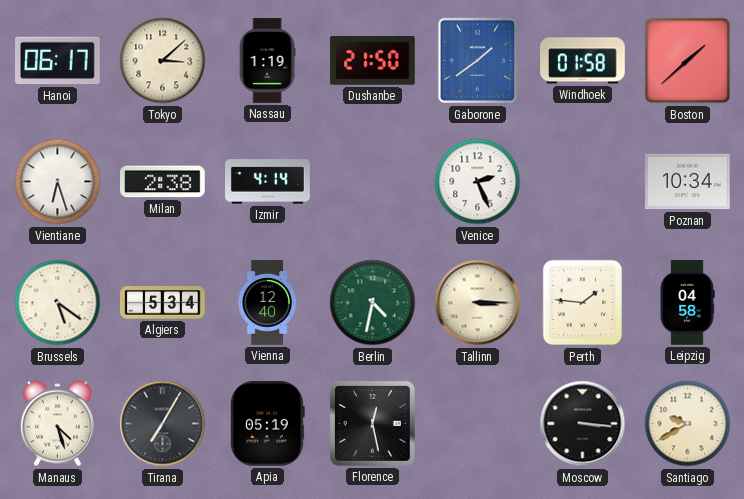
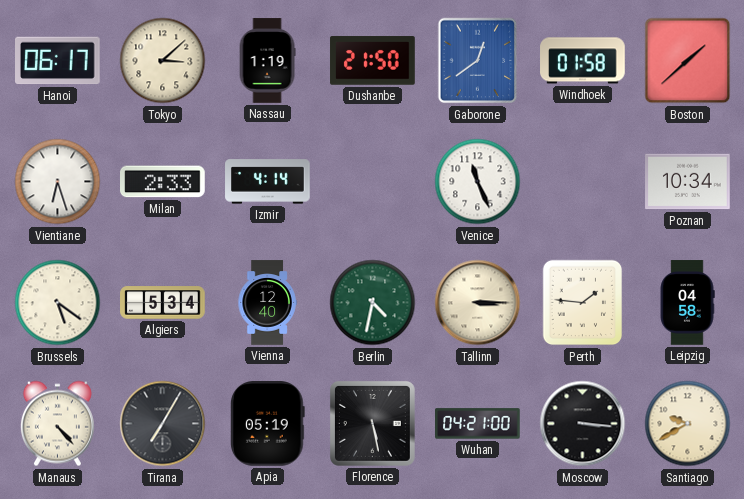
Gaborone: 1:39 -> 12:39
Milan: 2:38 -> 2:33
Venice: 2:26 -> 11:26
Manaus: 4:27 -> 4:23
Florence: 12:28 -> 5:28
Wuhan: none -> 04:21
